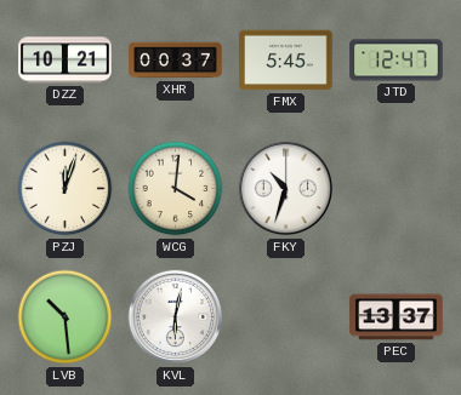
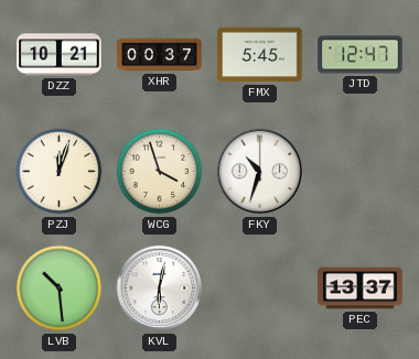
WCG: 4:01 -> 3:57
